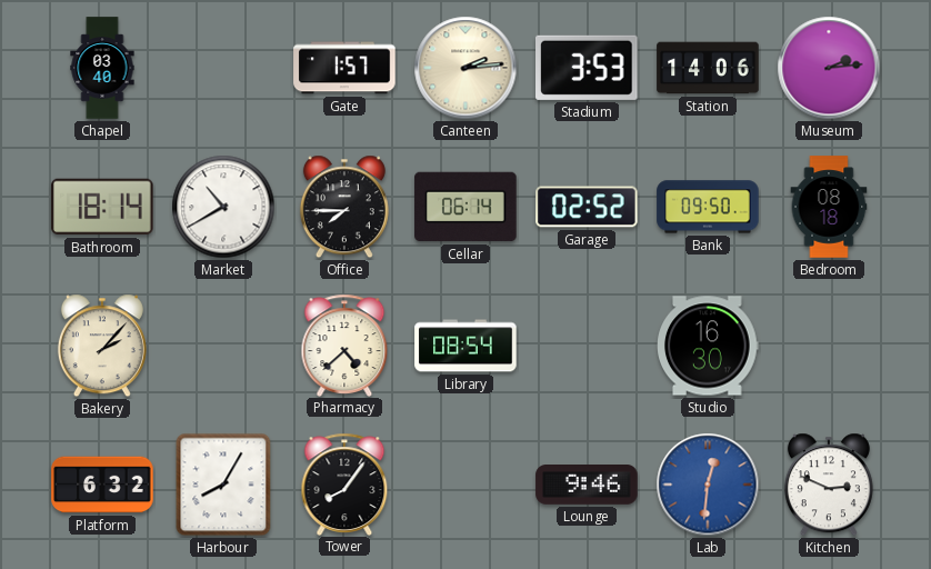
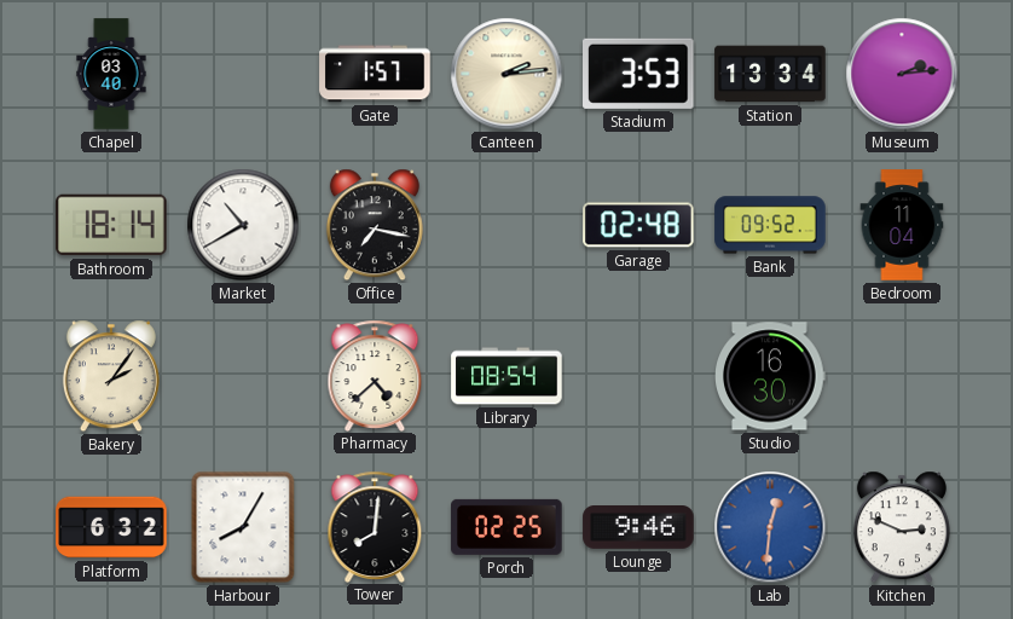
Station: 14:06 -> 13:34
Office: 7:45 -> 7:17
Cellar: 06:14 -> none
Garage: 02:52 -> 02:48
Bank: 09:50 -> 09:52
Bedroom: 08:18 -> 11:04
Bakery: 2:07 -> 2:06
Tower: 8:06 -> 8:01
Porch: none -> 02:25
